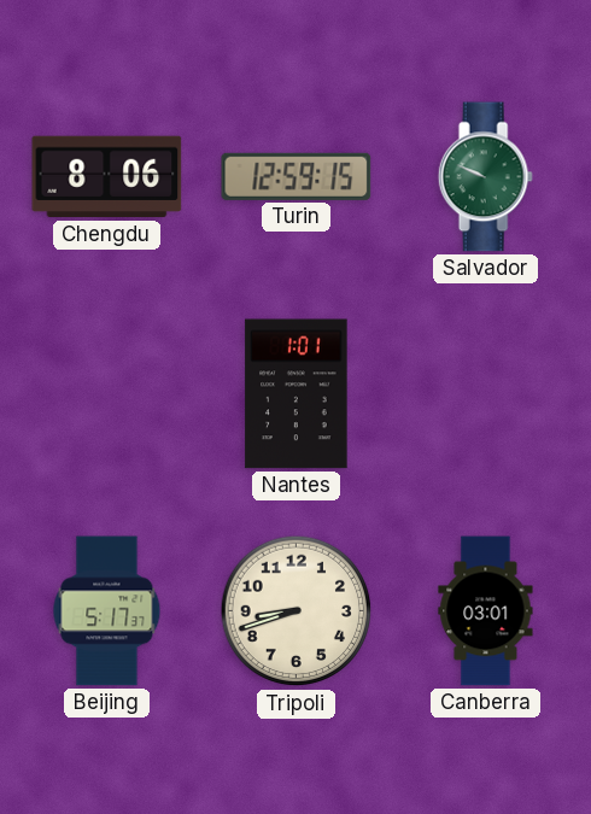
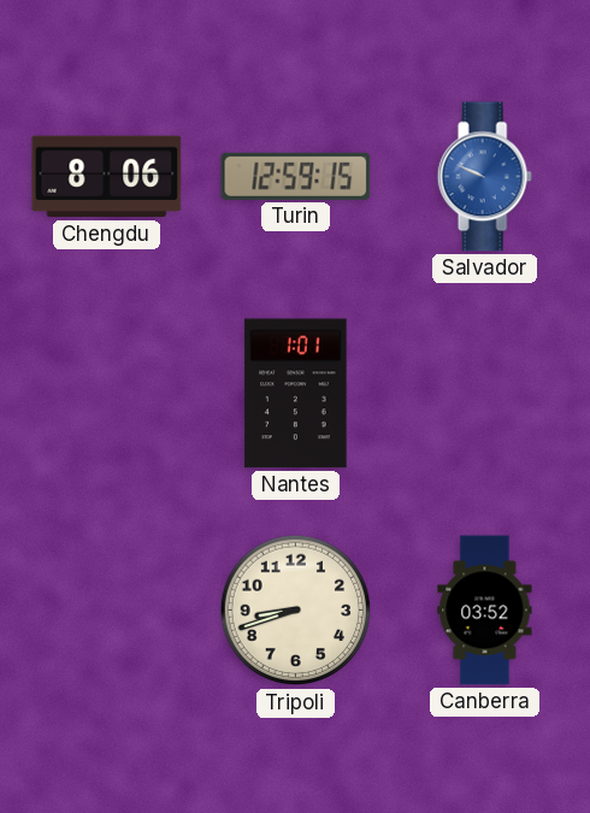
Salvador dial: green -> blue
Beijing: 5:17 -> none
Canberra: 03:01 -> 03:52
